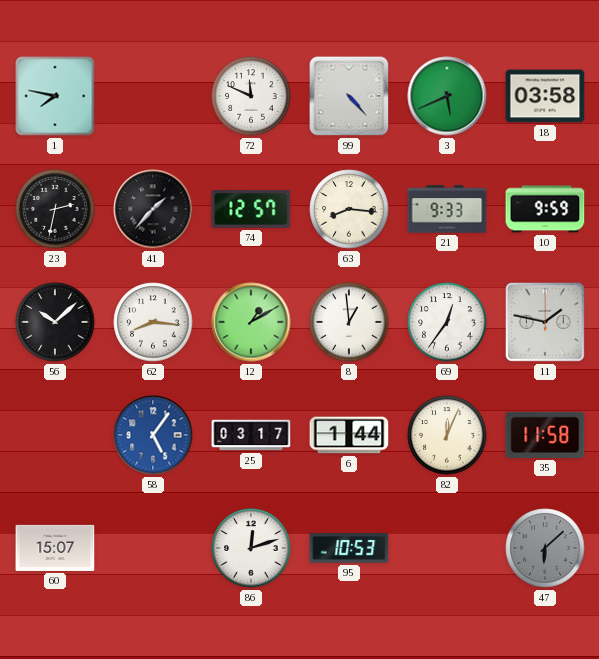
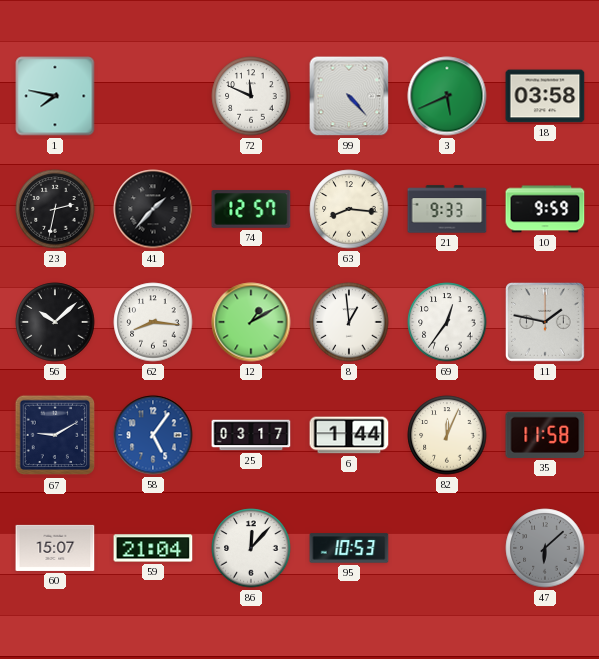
67: none -> 9:10
59: none -> 21:04
86: 12:12 -> 12:07
